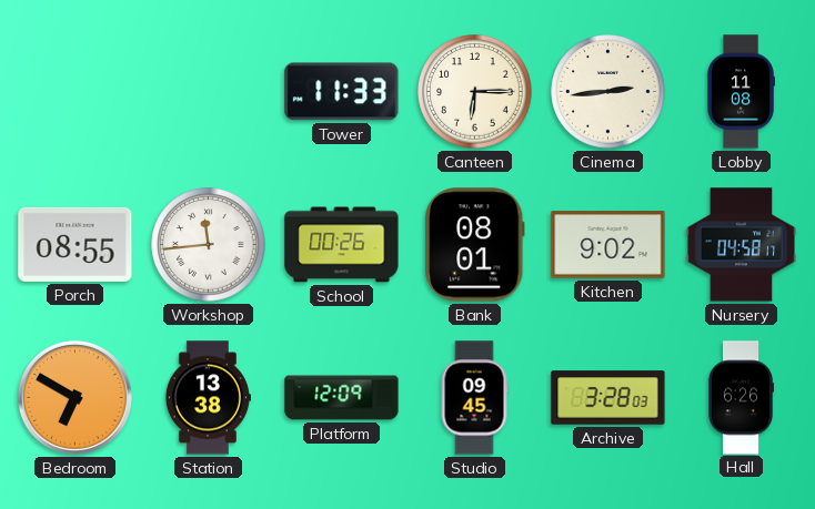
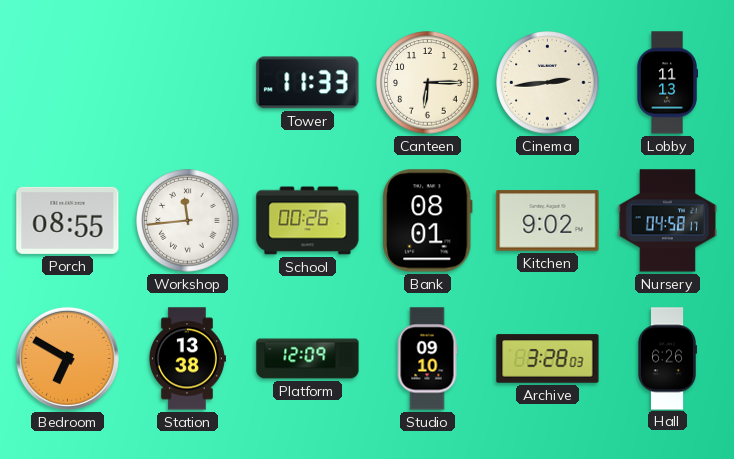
Lobby: 11:08 -> 11:13
Studio: 09:45 -> 09:10
